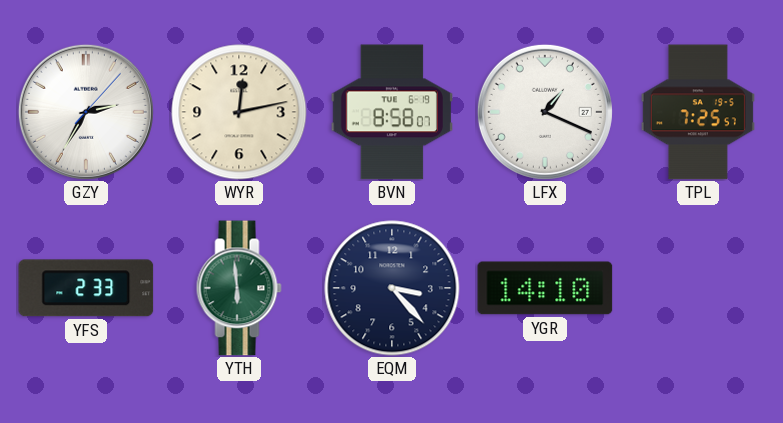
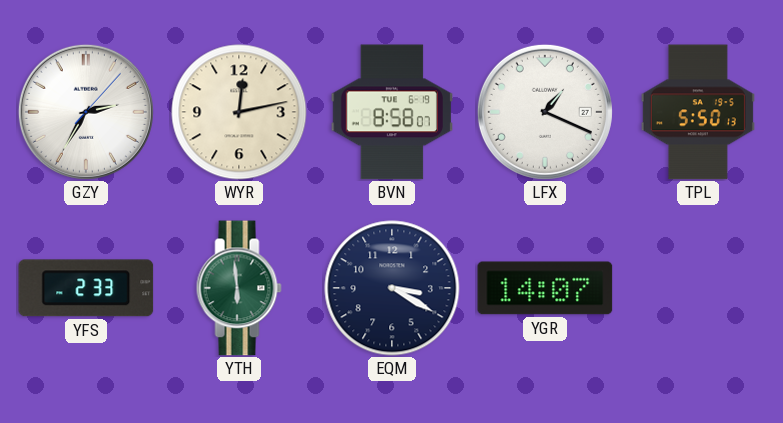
TPL: 7:25 -> 5:50
EQM: 3:23 -> 3:20
YGR: 14:10 -> 14:07
